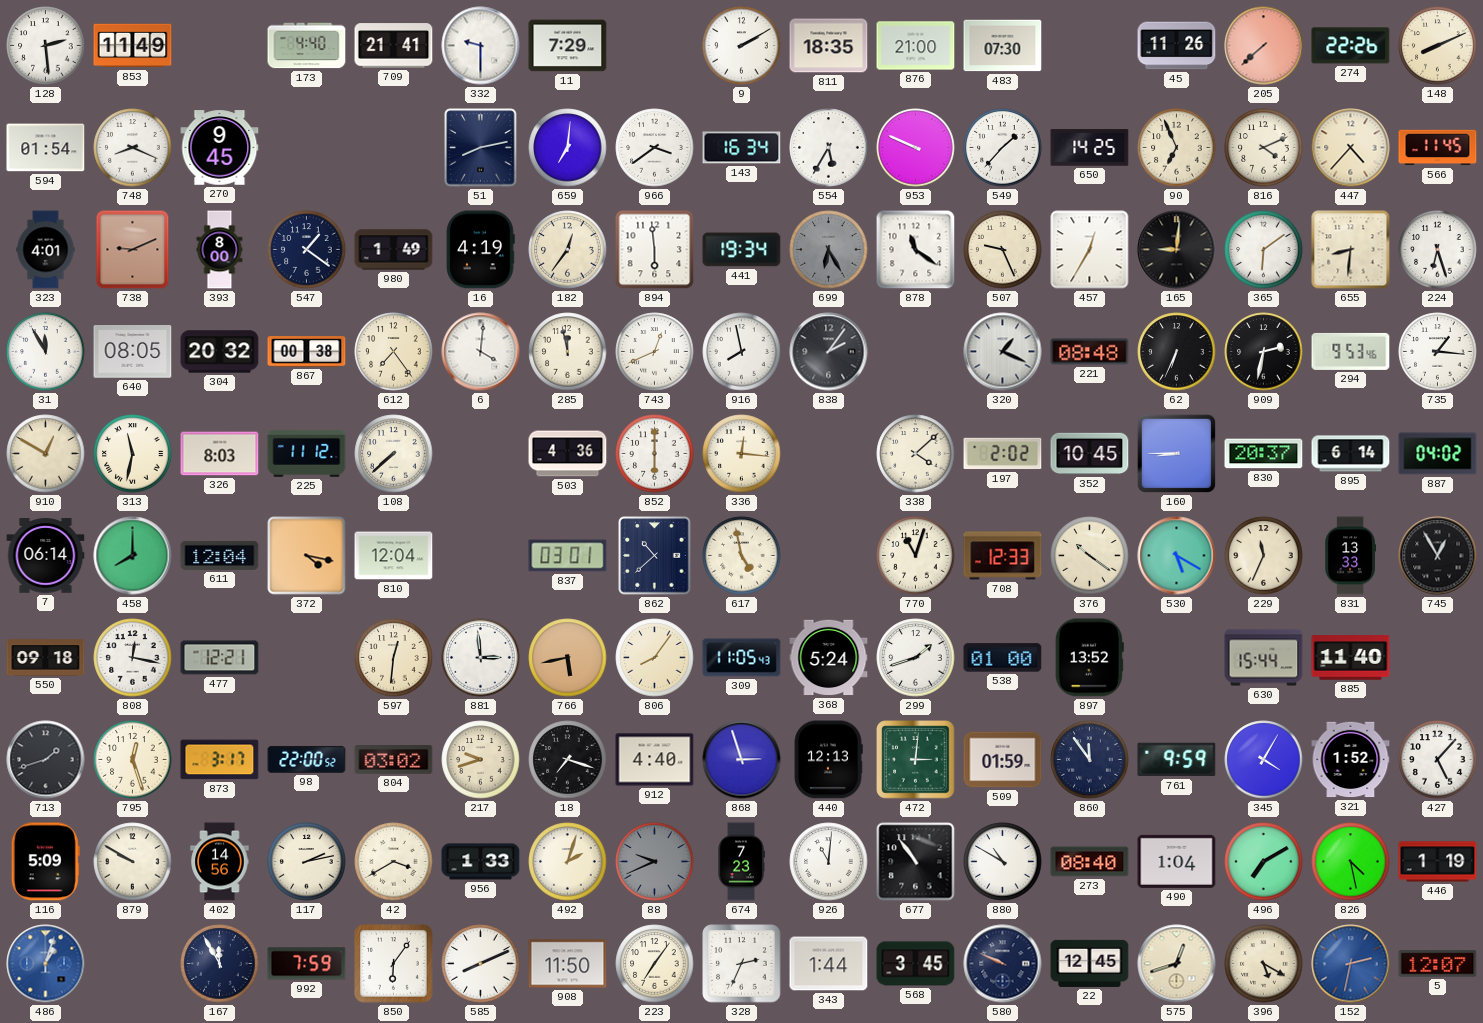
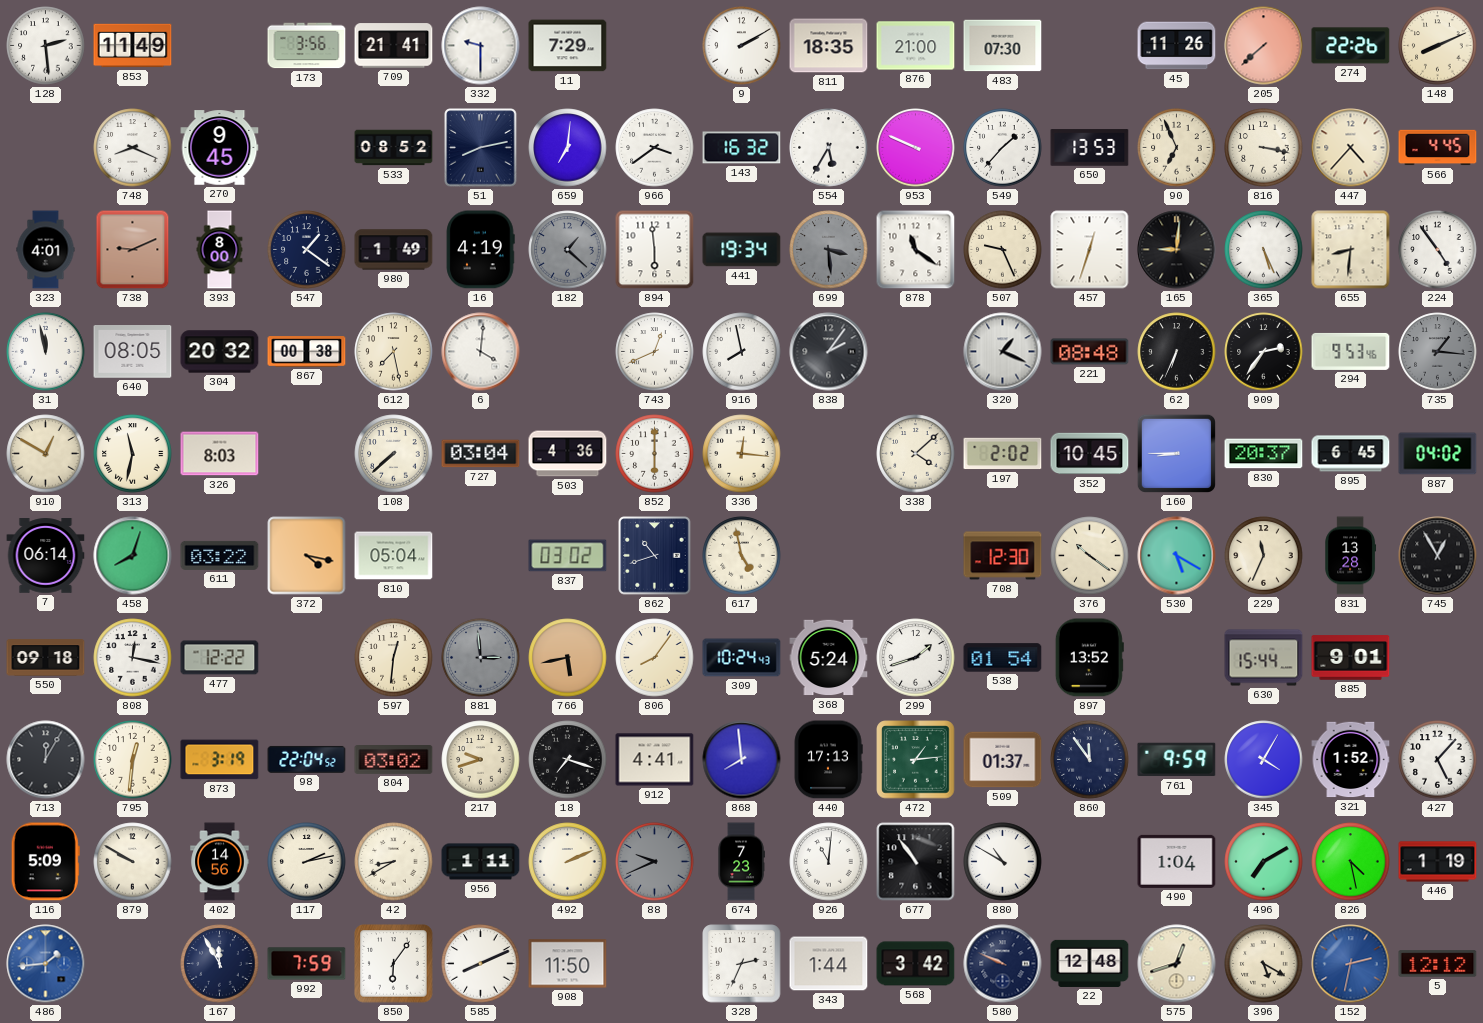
173: 4:40 -> 3:56
594: 01:54 -> none
533: none -> 08:52
143: 16:34 -> 16:32
650: 14:25 -> 13:53
816: 4:11 -> 3:17
566: 11:45 -> 4:45
182: 12:36 -> 1:22
182 dial: cream -> grey
699: 6:25 -> 3:29
457: 12:35 -> 12:33
365: 6:09 -> 5:26
224: 6:27 -> 4:54
31: 11:55 -> 11:58
612: 7:24 -> 7:28
285: 11:58 -> none
909: 2:32 -> 2:36
735 dial: white -> grey
225: 11:12 -> none
727: none -> 03:04
895: 6:14 -> 6:45
458: 8:00 -> 8:03
611: 12:04 -> 03:22
810: 12:04 -> 05:04
837: 03:01 -> 03:02
862: 10:38 -> 10:42
770: 11:03 -> none
708: 12:33 -> 12:30
831: 13:33 -> 13:28
477: 12:21 -> 12:22
881 dial: white -> grey
309: 11:05 -> 10:24
538: 01:00 -> 01:54
885: 11:40 -> 9:01
713: 1:42 -> 12:05
795: 12:27 -> 12:31
873: 3:17 -> 3:19
98: 22:00 -> 22:04
912: 4:40 -> 4:41
868: 2:57 -> 7:59
440: 12:13 -> 17:13
472: 3:01 -> 1:14
509: 01:59 -> 01:37
42: 3:40 -> 8:40
956: 1:33 -> 1:11
492: 2:03 -> 2:11
273: 08:40 -> none
486: 1:03 -> 1:44
223: 7:06 -> none
568: 3:45 -> 3:42
22: 12:45 -> 12:48
5: 12:07 -> 12:12
